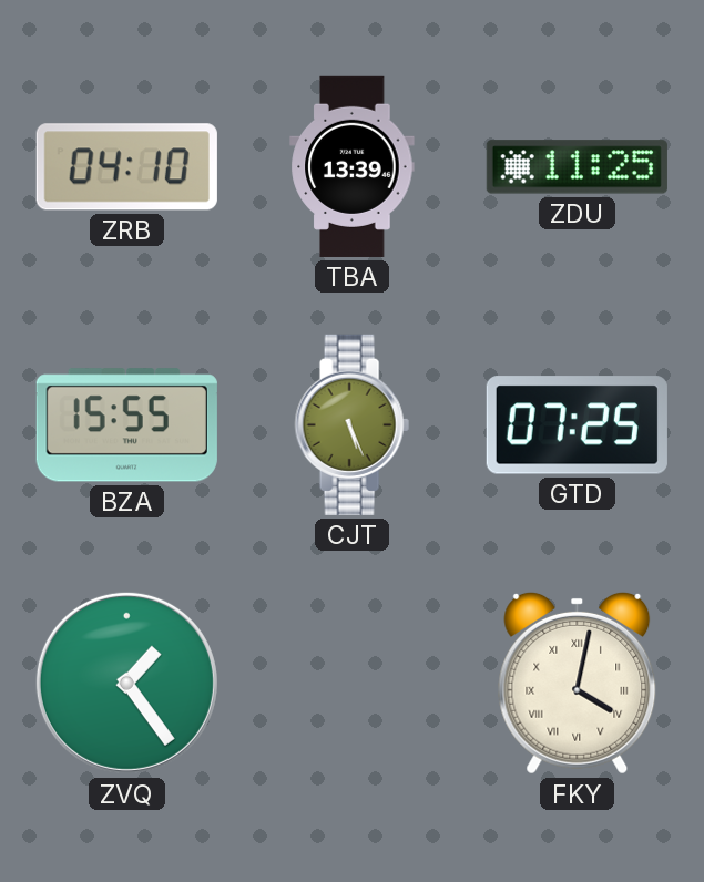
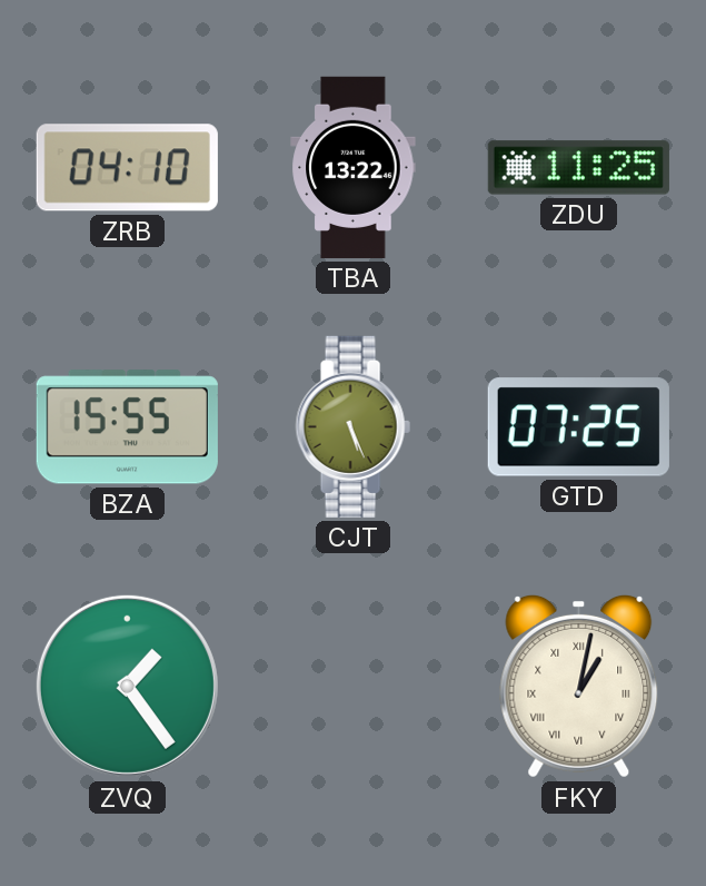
TBA: 13:39 -> 13:22
FKY: 4:02 -> 1:02
